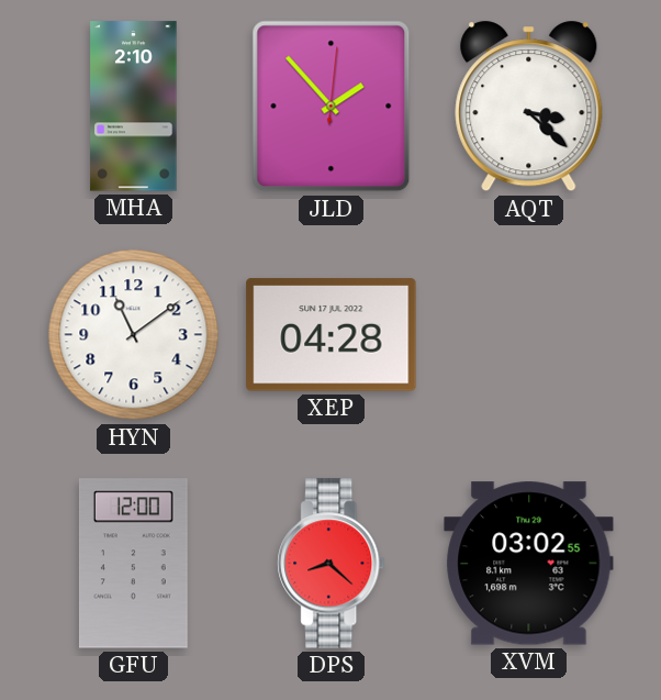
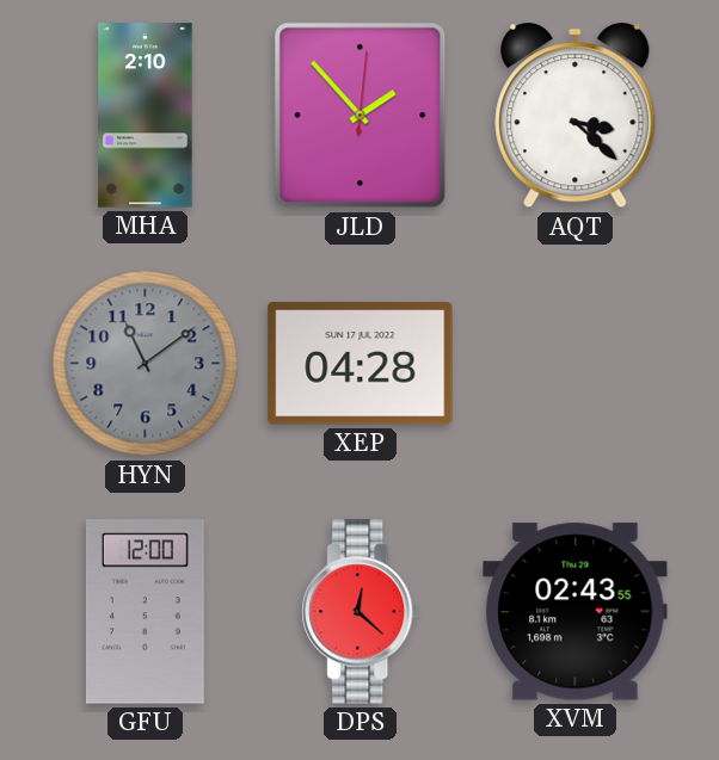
HYN dial: white -> grey
DPS: 8:22 -> 12:22
XVM: 03:02 -> 02:43
